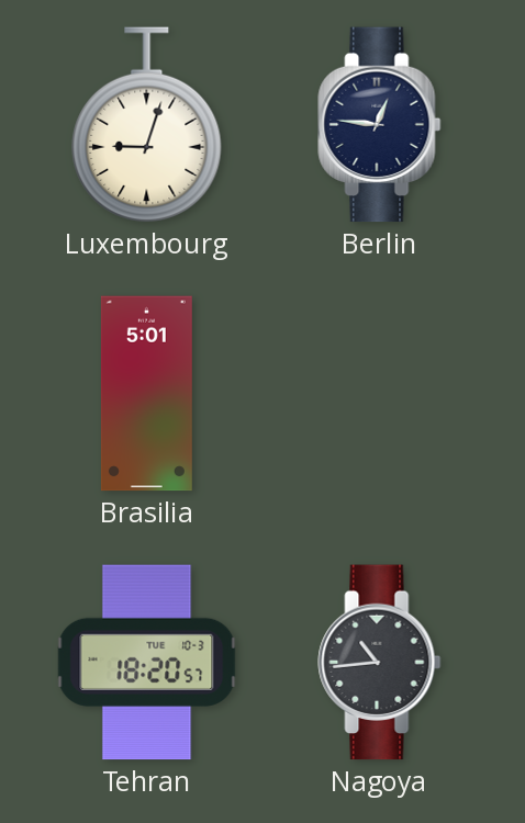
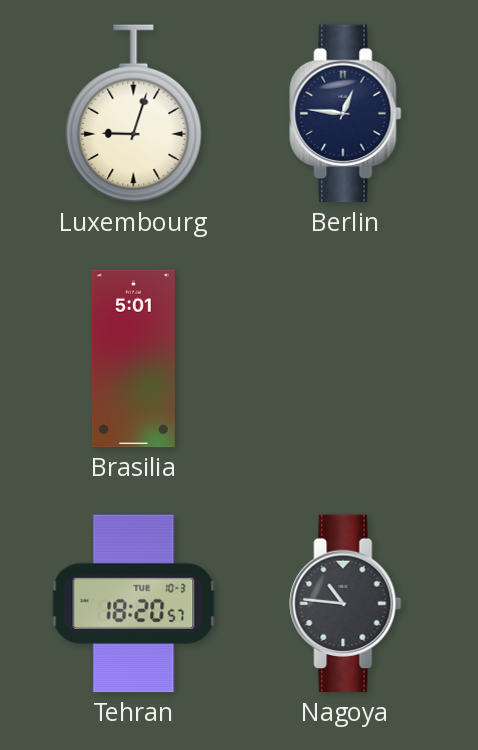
Nagoya: 10:44 -> 10:46
